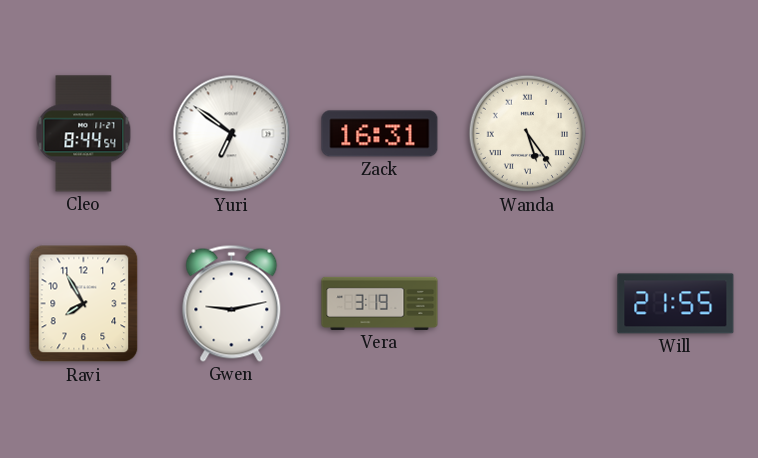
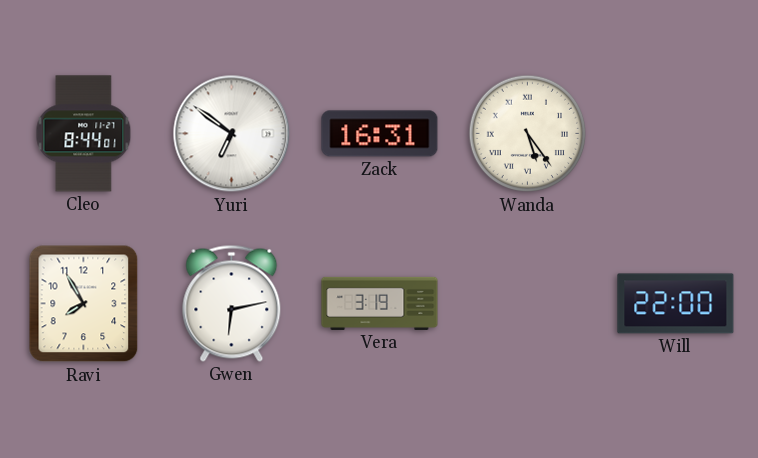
Cleo: 8:44:54 -> 8:44:01
Gwen: 9:13 -> 6:13
Will: 21:55 -> 22:00
